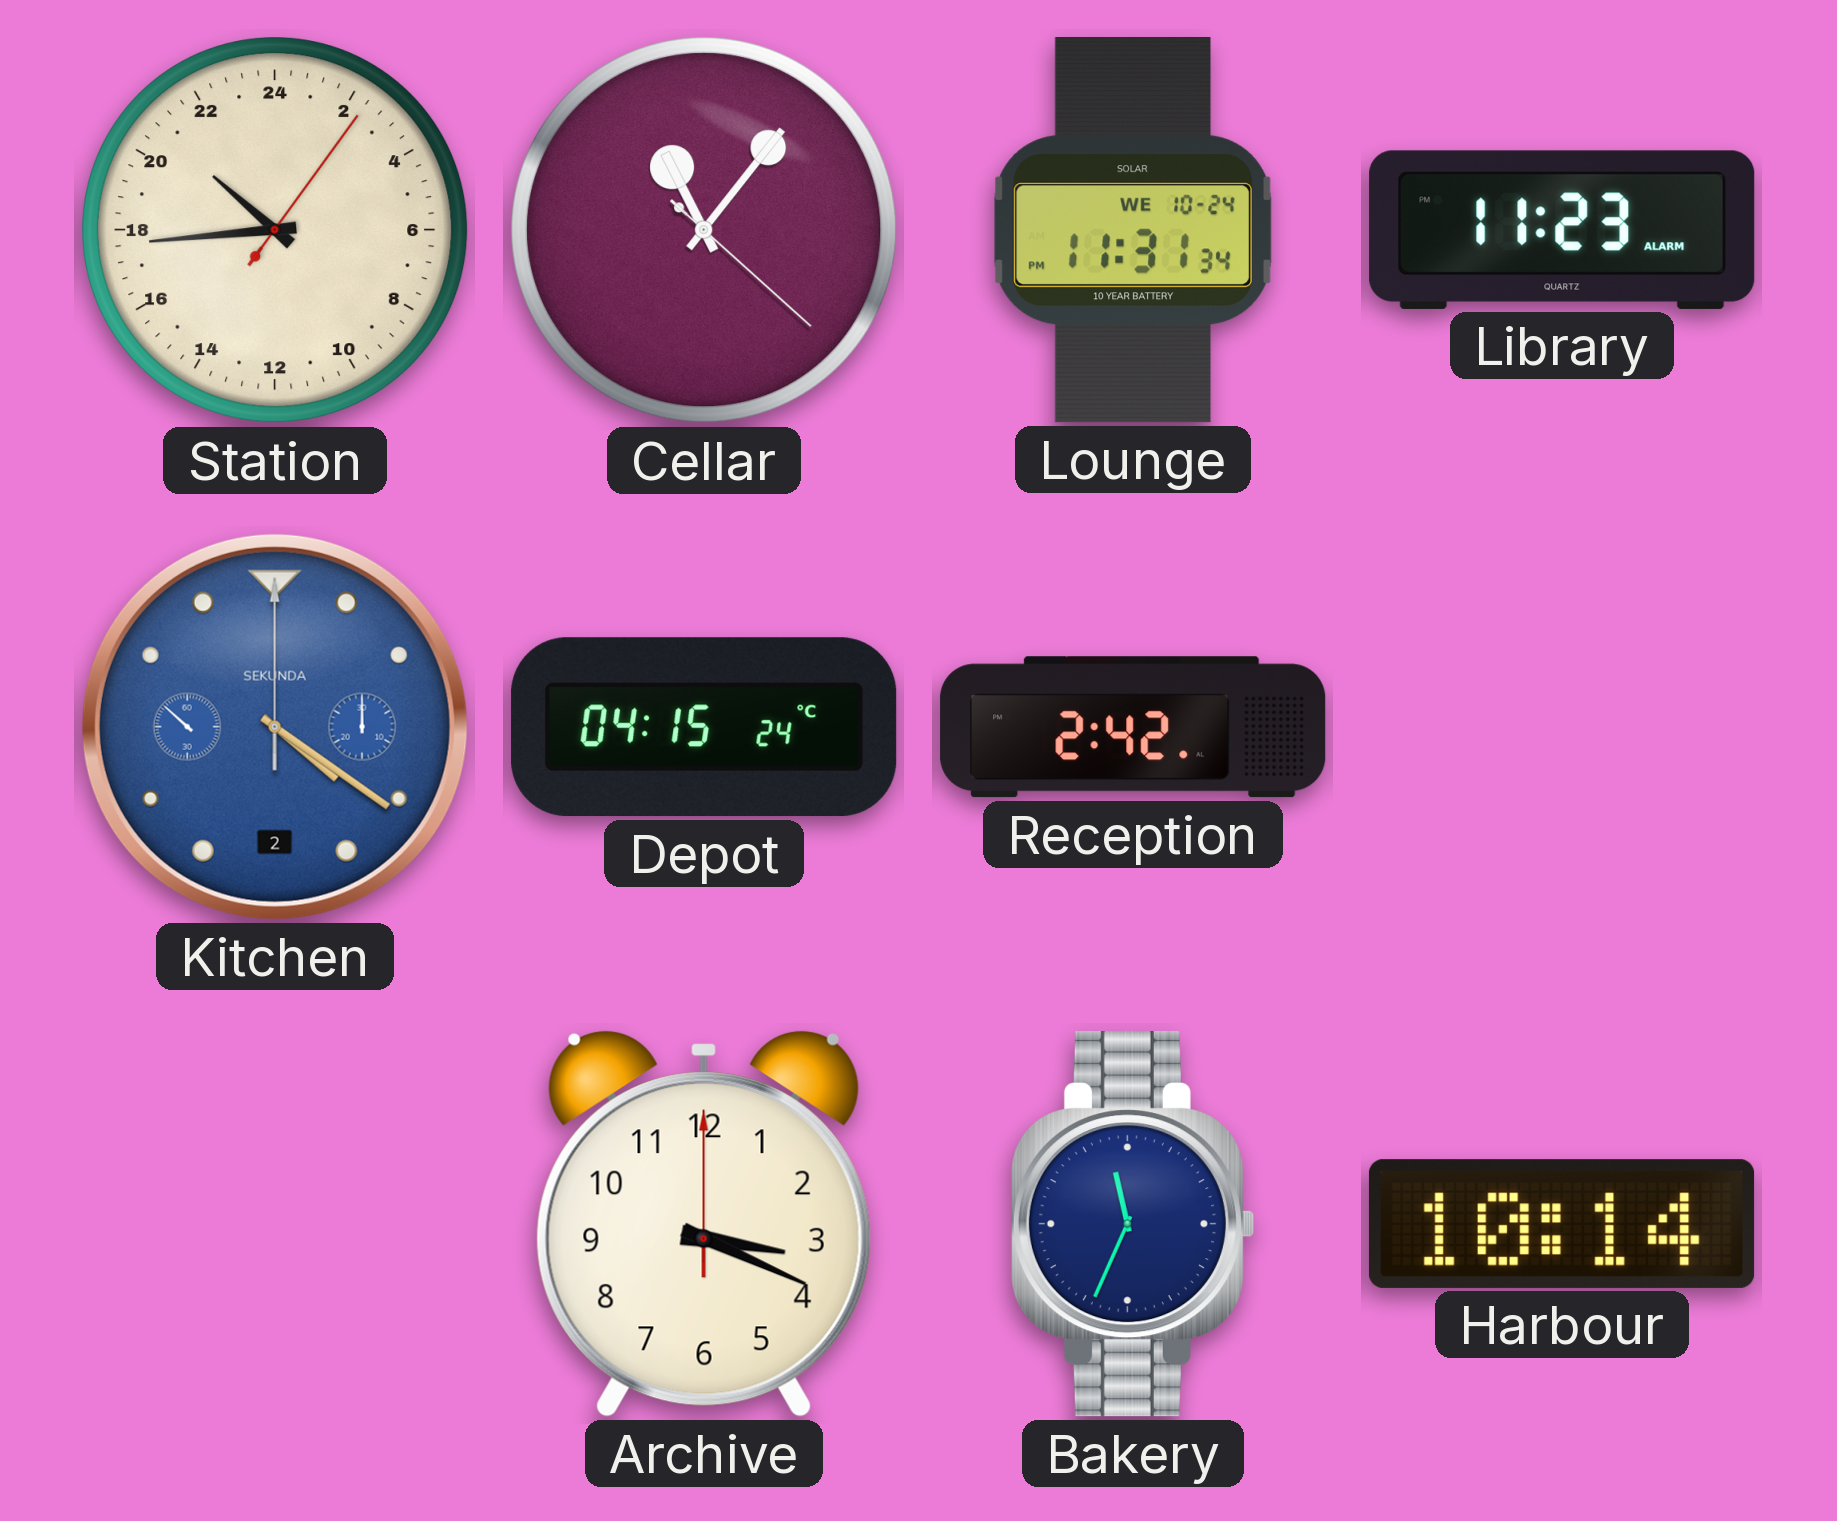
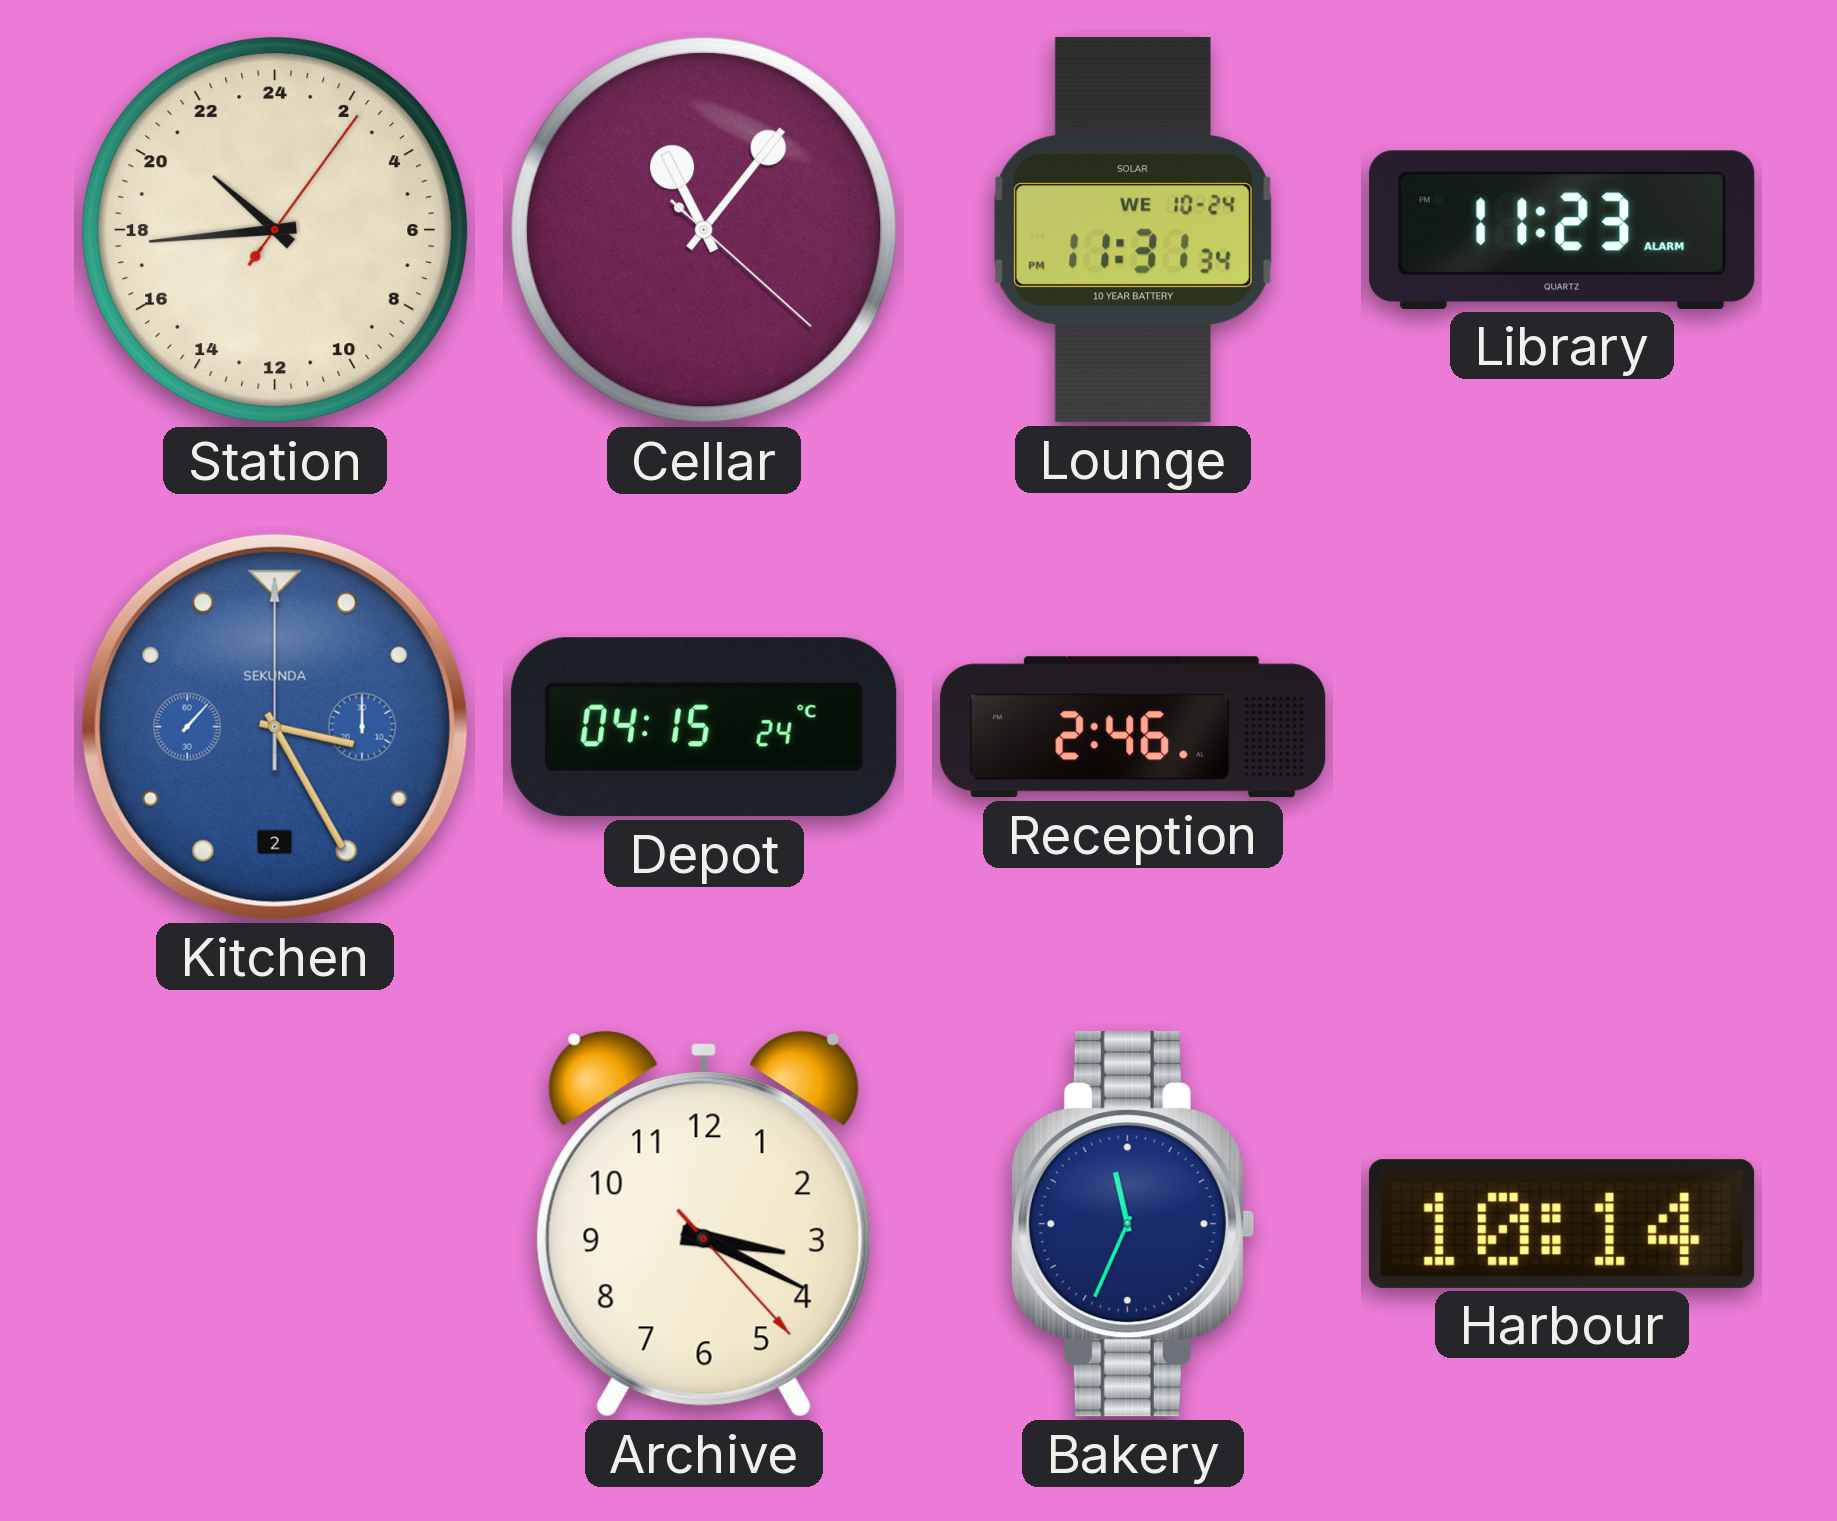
Kitchen: 4:20 -> 3:25
Reception: 2:42 -> 2:46
Archive: 3:19:00 -> 3:19:23
